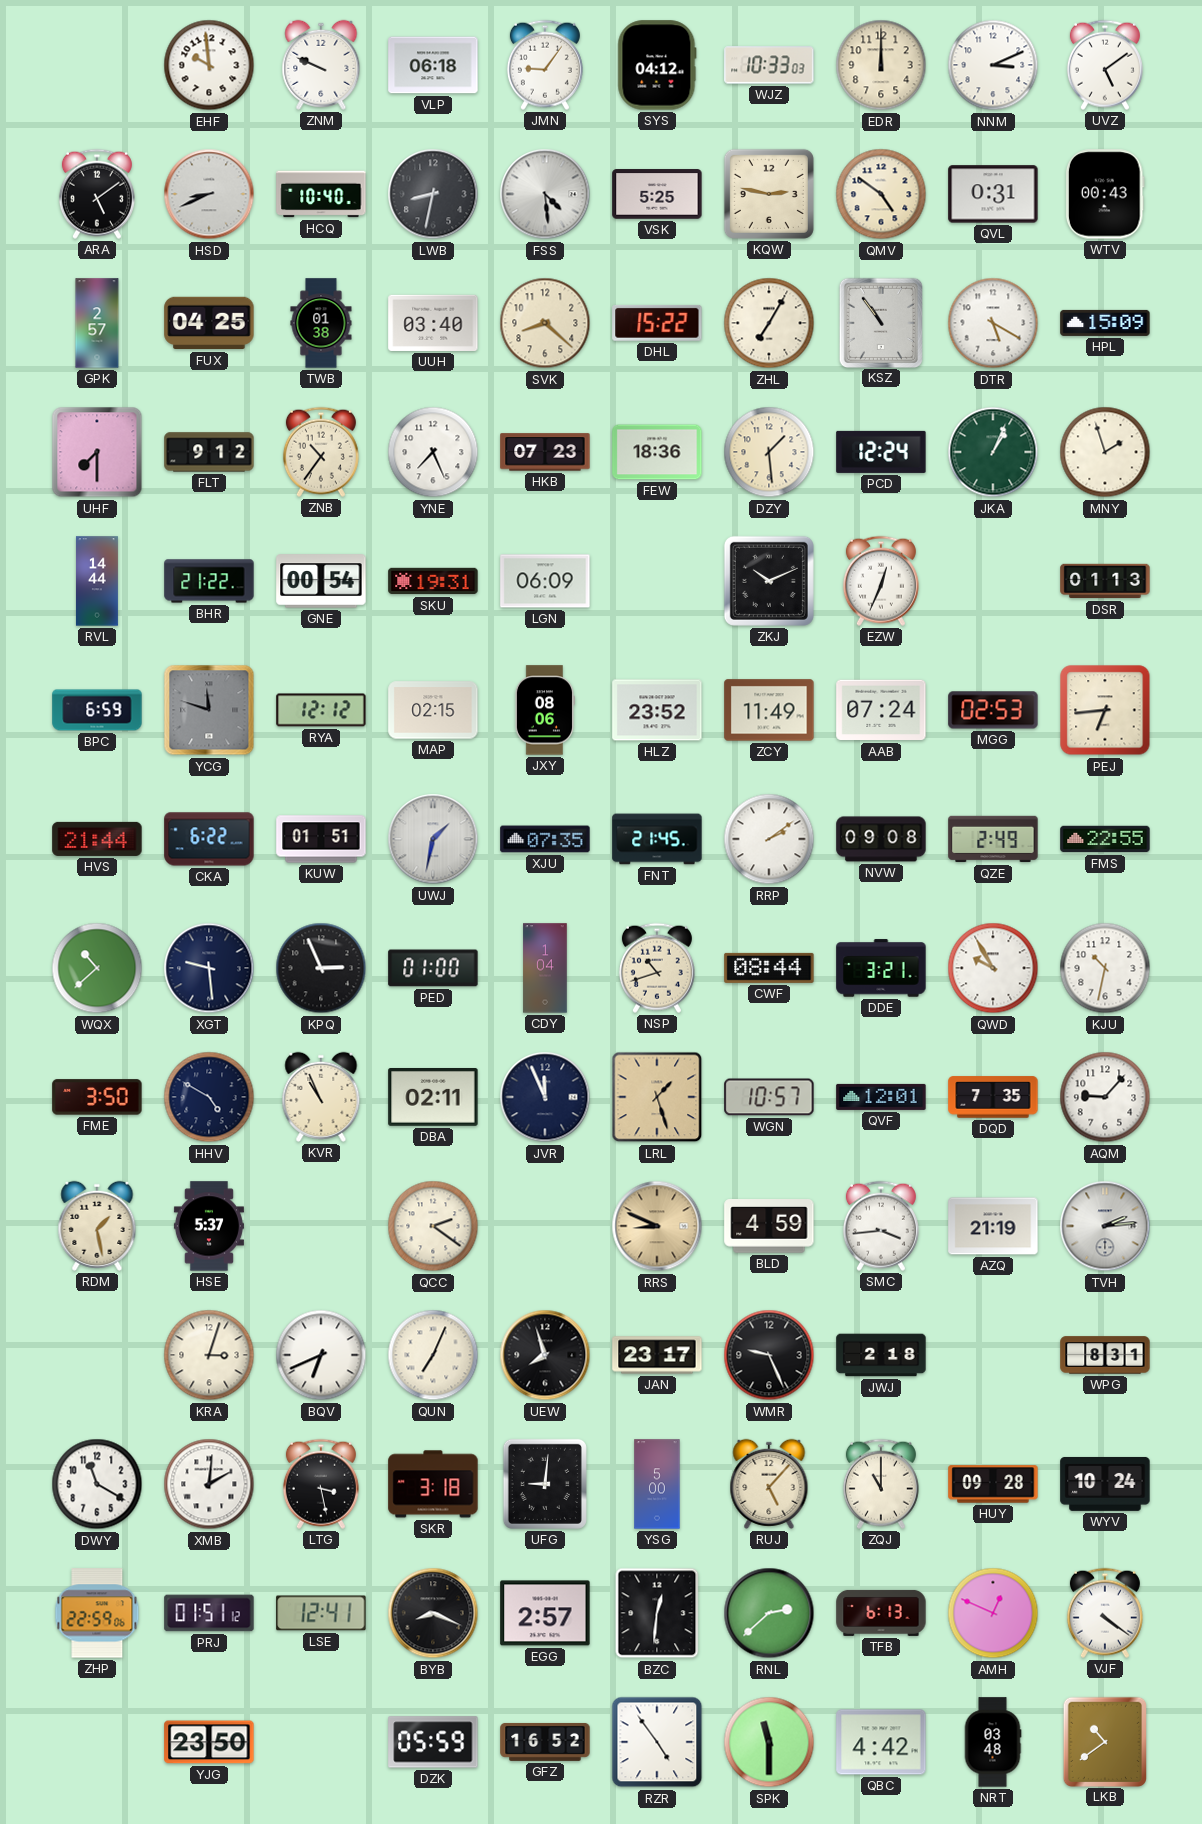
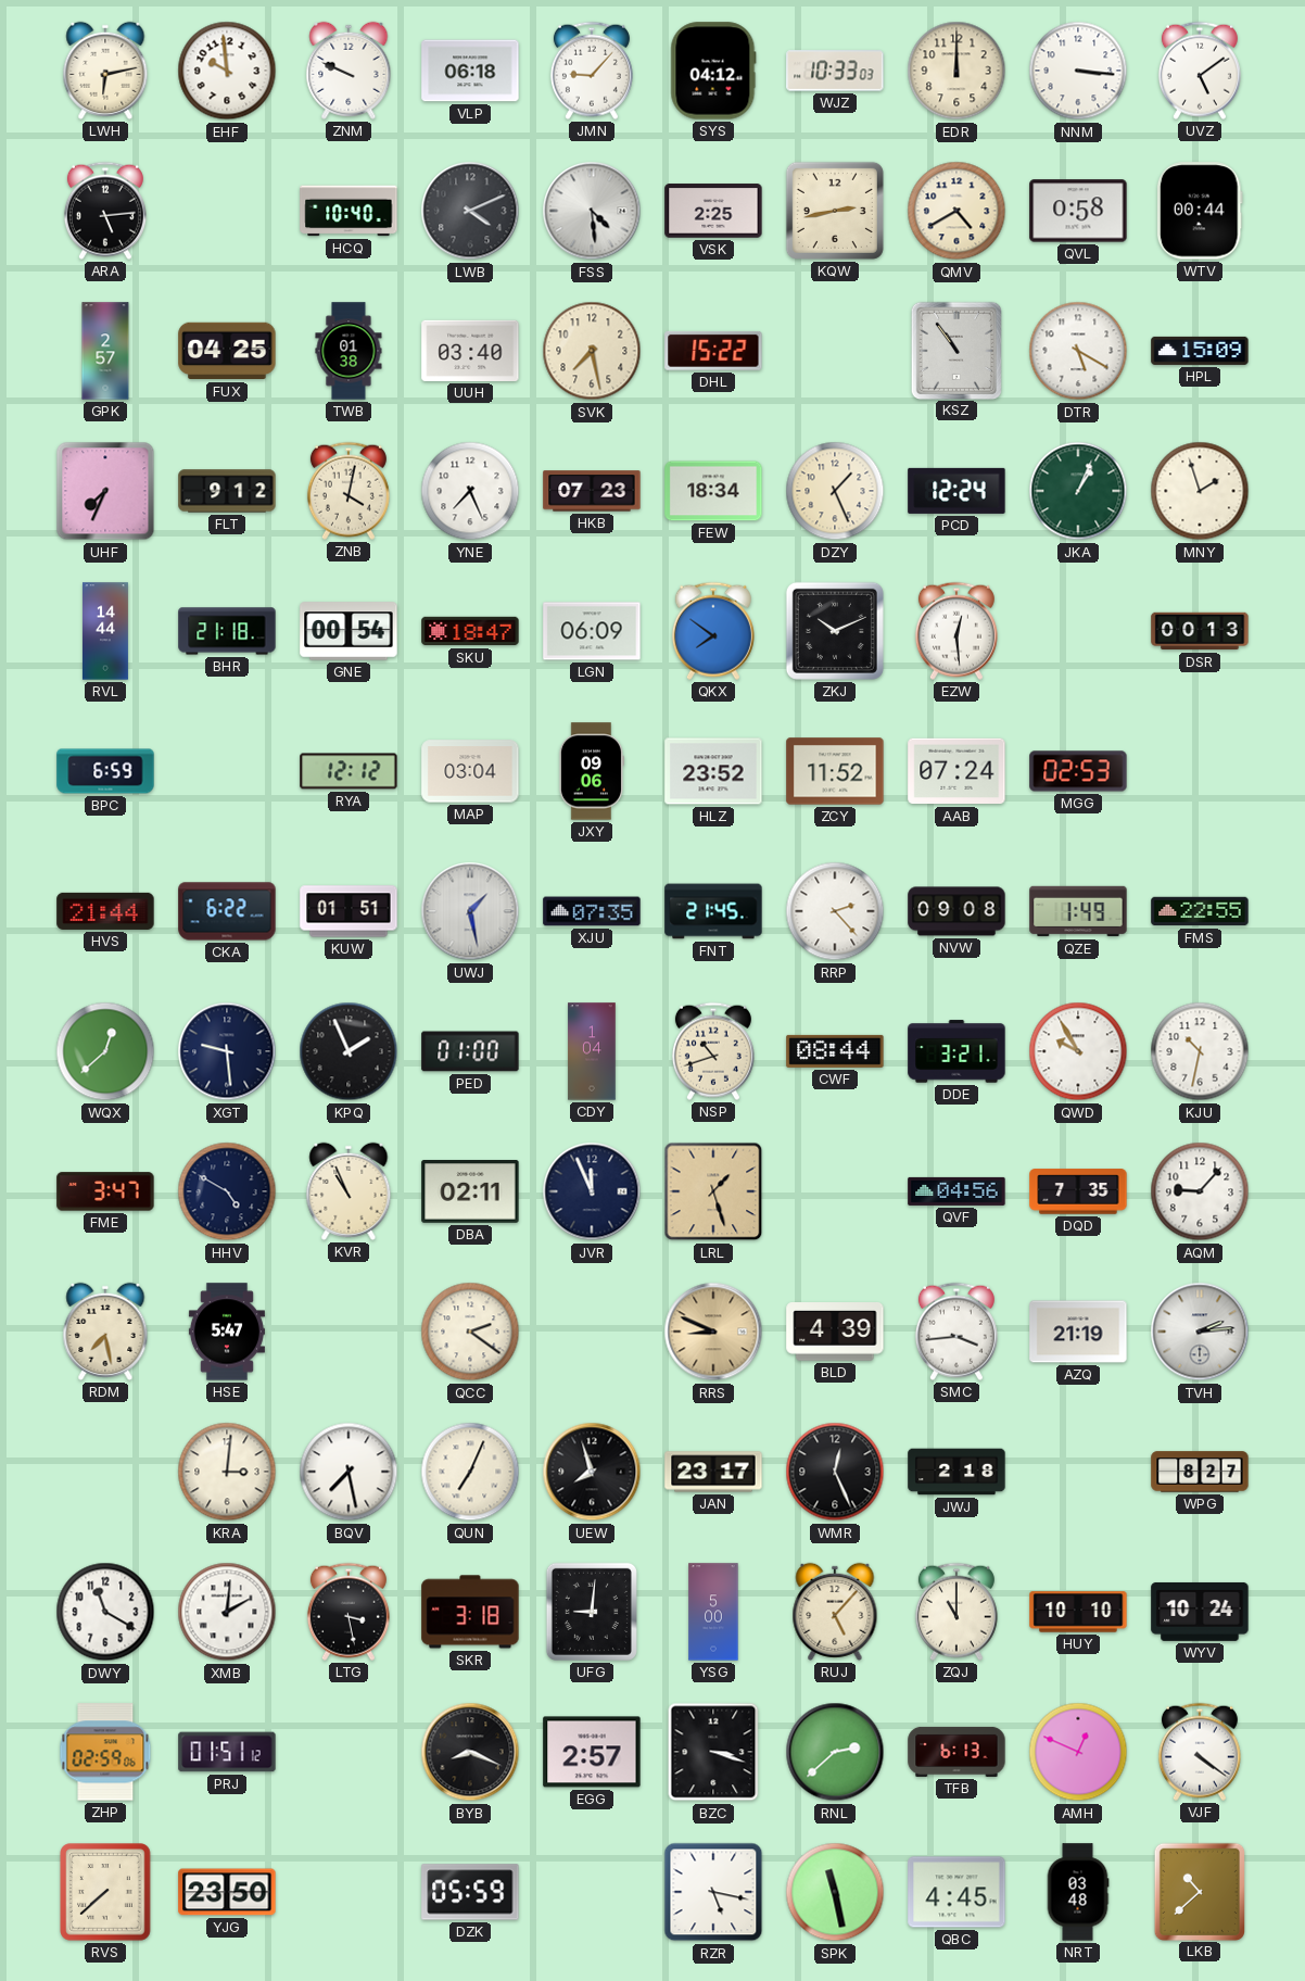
LWH: none -> 6:13
JMN: 9:06 -> 9:07
NNM: 3:11 -> 3:16
ARA: 5:09 -> 5:14
HSD: 8:41 -> none
LWB: 8:32 -> 4:11
VSK: 5:25 -> 2:25
KQW: 2:47 -> 2:43
QMV: 4:51 -> 4:40
QVL: 0:31 -> 0:58
WTV: 00:43 -> 00:44
SVK: 8:22 -> 7:28
ZHL: 7:05 -> none
UHF: 7:30 -> 7:34
ZNB: 10:36 -> 4:02
FEW: 18:36 -> 18:34
DZY: 1:29 -> 1:26
BHR: 21:22 -> 21:18
SKU: 19:31 -> 18:47
QKX: none -> 7:51
EZW: 12:34 -> 12:29
DSR: 01:13 -> 00:13
YCG: 11:48 -> none
MAP: 02:15 -> 03:04
JXY: 08:06 -> 09:06
ZCY: 11:49 -> 11:52
PEJ: 6:44 -> none
UWJ: 1:32 -> 1:28
RRP: 2:09 -> 2:23
QZE: 2:49 -> 1:49
WQX: 10:38 -> 12:38
KPQ: 2:56 -> 1:56
FME: 3:50 -> 3:47
WGN: 10:57 -> none
QVF: 12:01 -> 04:56
RDM: 1:28 -> 7:28
HSE: 5:37 -> 5:47
BLD: 4:59 -> 4:39
KRA: 3:03 -> 3:01
BQV: 6:41 -> 7:28
WMR: 9:26 -> 12:26
WPG: 8:31 -> 8:27
HUY: 09:28 -> 10:10
ZHP: 22:59 -> 02:59
LSE: 12:41 -> none
BZC: 12:31 -> 3:18
RVS: none -> 7:38
GFZ: 16:52 -> none
RZR: 4:54 -> 5:17
SPK: 11:30 -> 11:28
QBC: 4:42 -> 4:45
LKB: 10:39 -> 10:38
